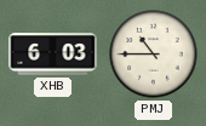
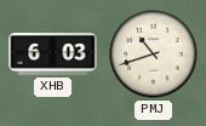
PMJ: 10:45 -> 10:42
